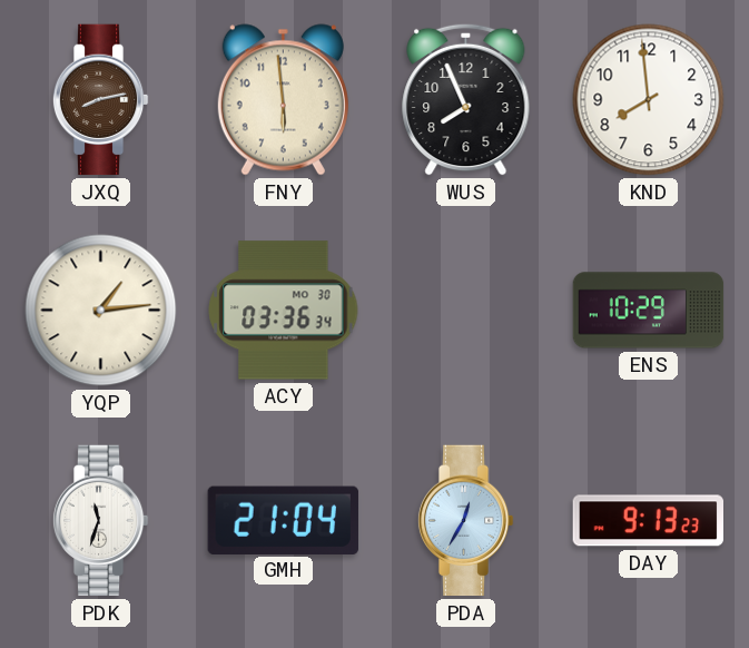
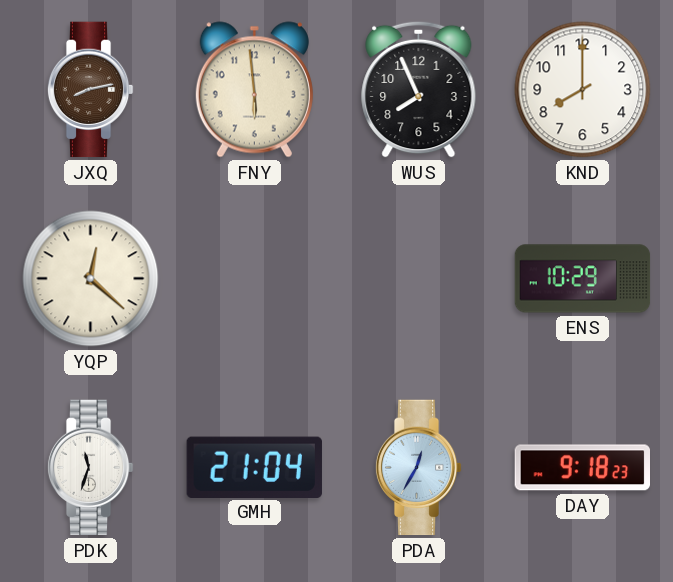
KND: 7:59 -> 8:00
YQP: 1:14 -> 12:22
ACY: 03:36 -> none
DAY: 9:13 -> 9:18
